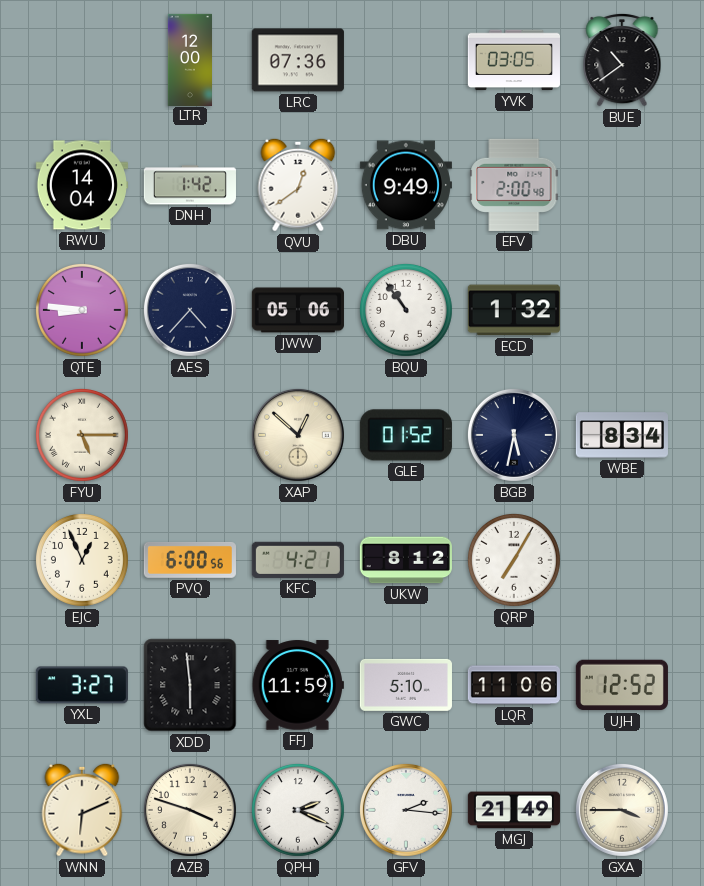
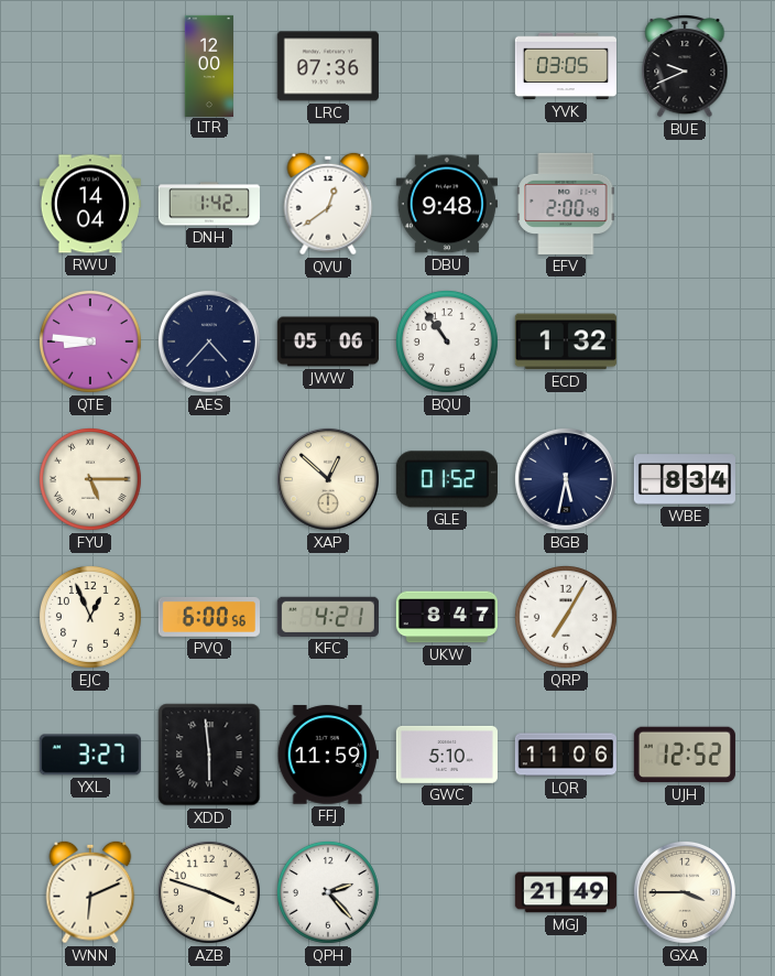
BUE: 10:39 -> 9:41
DBU: 9:49 -> 9:48
UKW: 8:12 -> 8:47
QPH: 2:19 -> 2:23
GFV: 2:16 -> none
